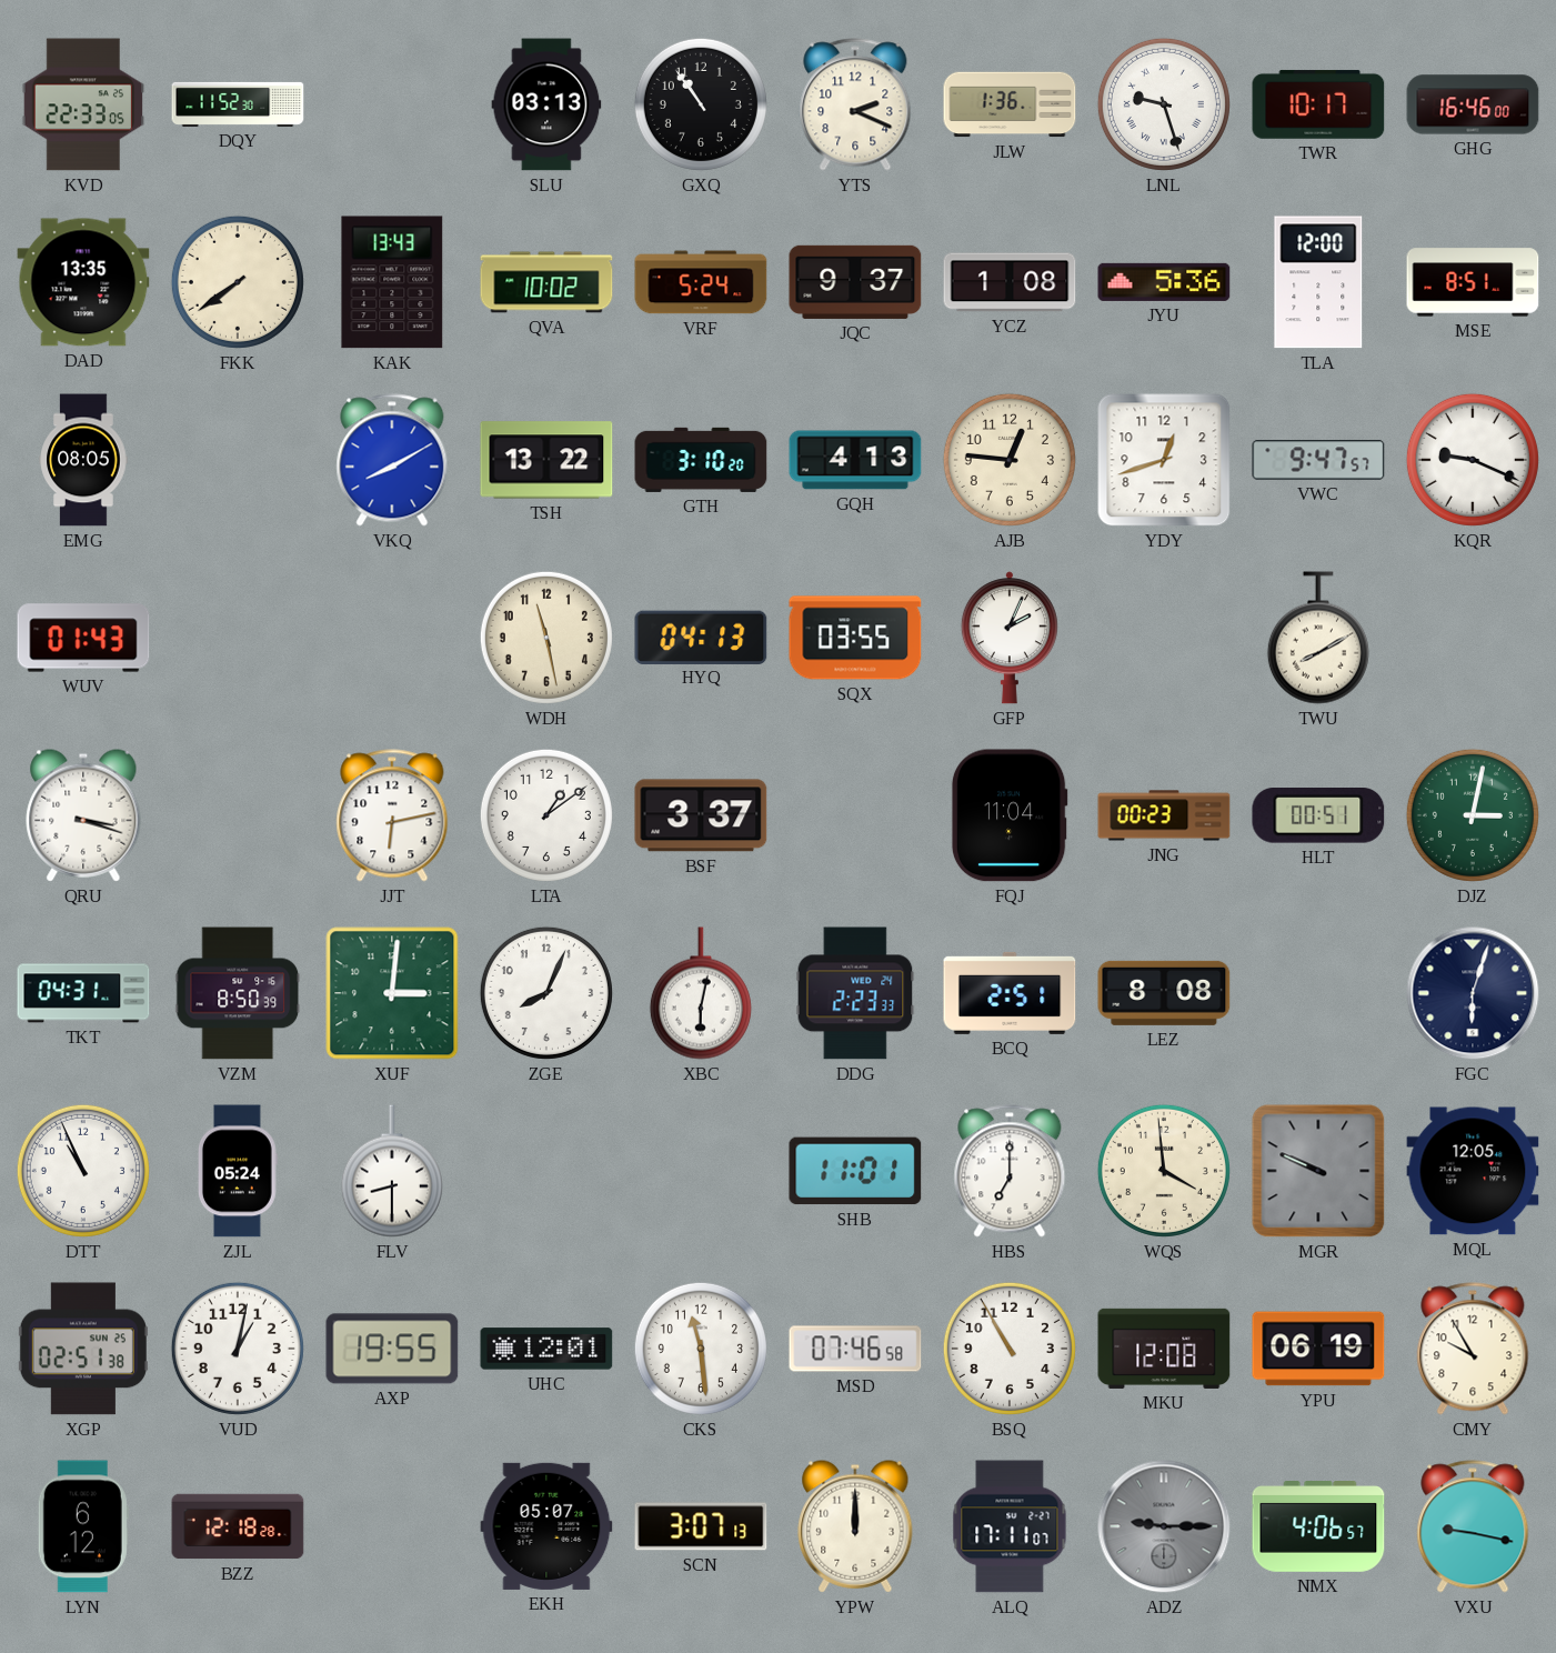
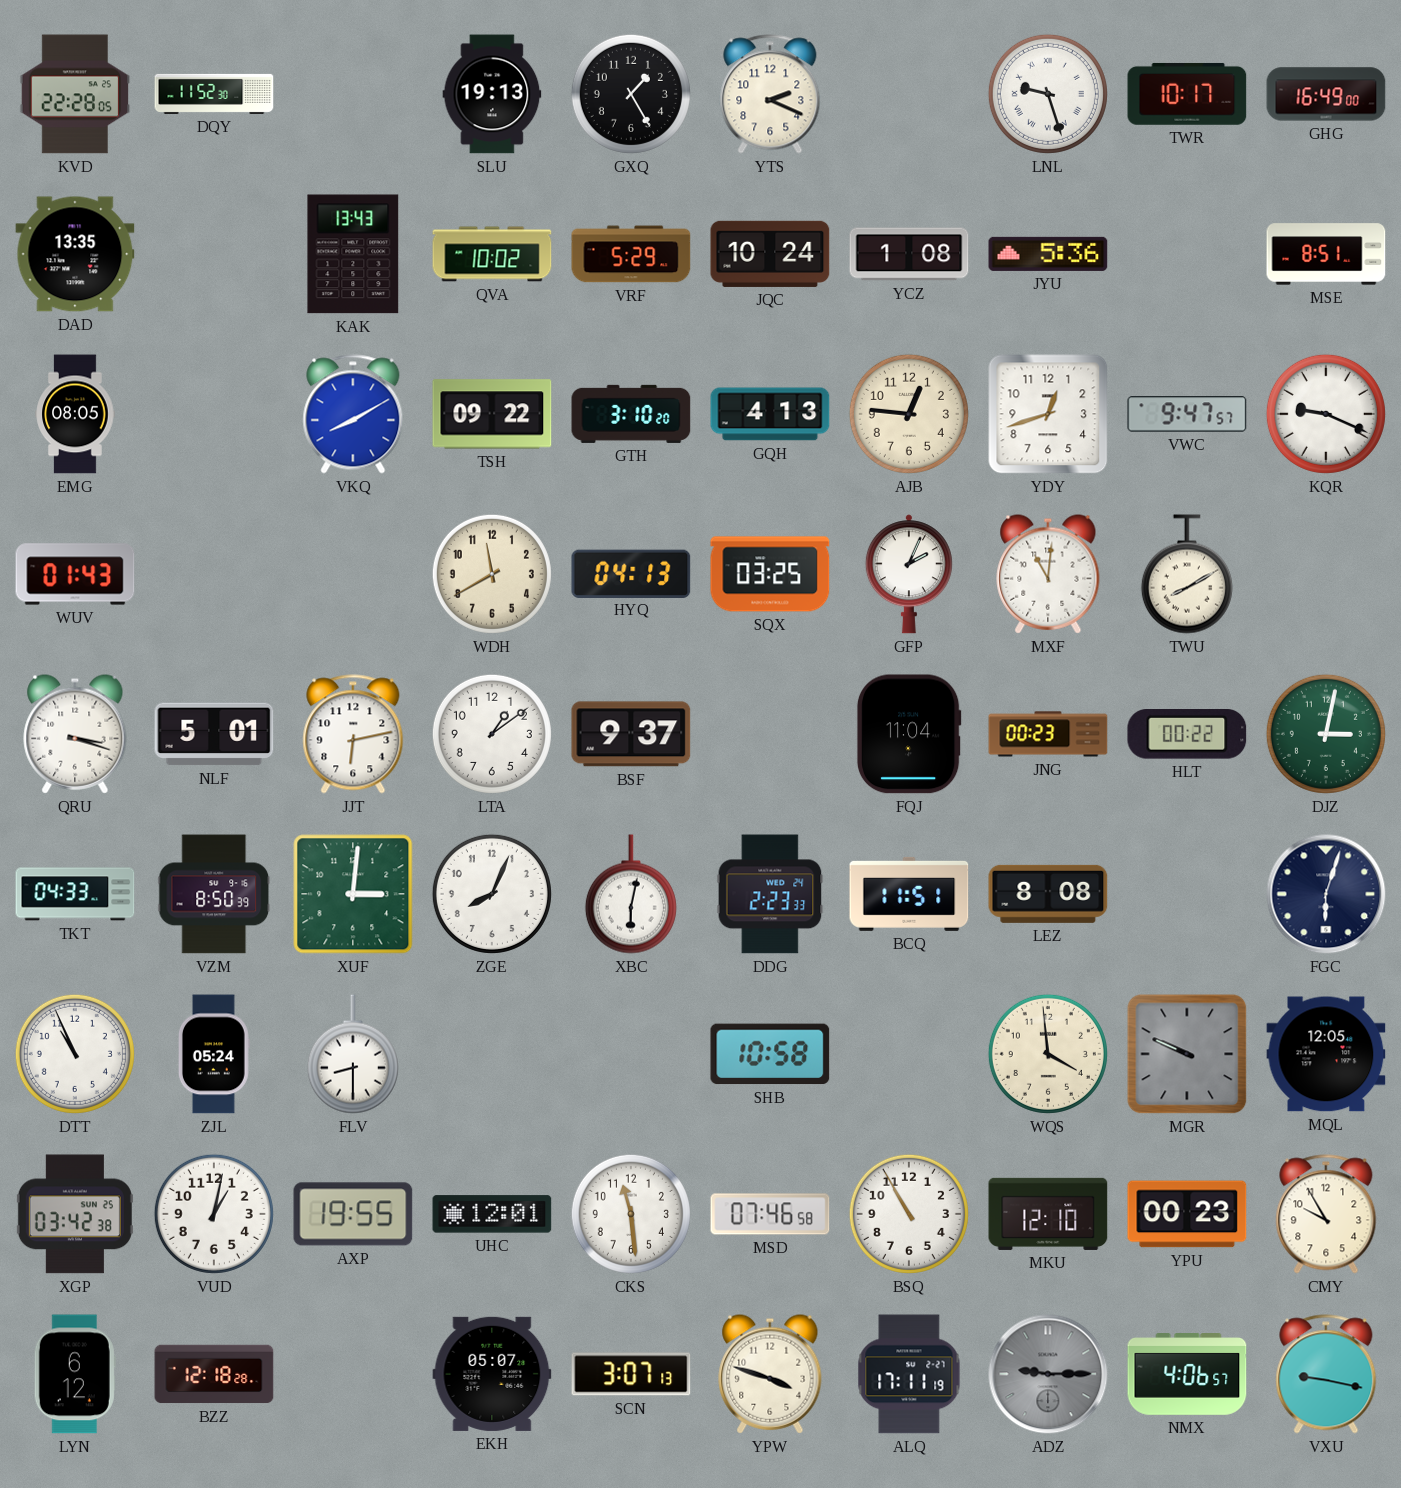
KVD: 22:33 -> 22:28
SLU: 03:13 -> 19:13
GXQ: 10:54 -> 1:25
JLW: 1:36 -> none
GHG: 16:46 -> 16:49
FKK: 7:39 -> none
VRF: 5:24 -> 5:29
JQC: 9:37 -> 10:24
TLA: 12:00 -> none
TSH: 13:22 -> 09:22
WDH: 11:28 -> 11:40
SQX: 03:55 -> 03:25
MXF: none -> 11:01
NLF: none -> 5:01
BSF: 3:37 -> 9:37
HLT: 00:51 -> 00:22
TKT: 04:31 -> 04:33
BCQ: 2:51 -> 11:51
SHB: 11:01 -> 10:58
HBS: 7:00 -> none
XGP: 02:51 -> 03:42
MKU: 12:08 -> 12:10
YPU: 06:19 -> 00:23
YPW: 12:00 -> 3:48
ALQ: 17:11:07 -> 17:11:19
